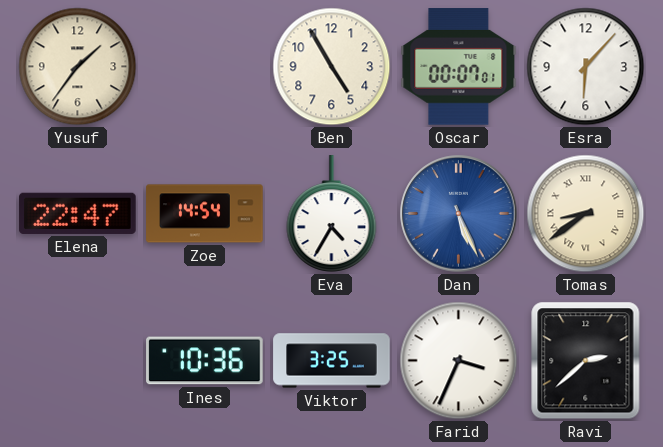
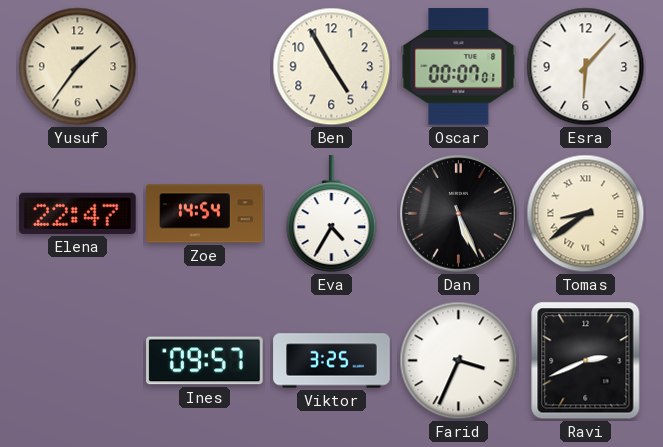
Dan dial: blue -> black
Ines: 10:36 -> 09:57
Ravi: 2:38 -> 2:41
